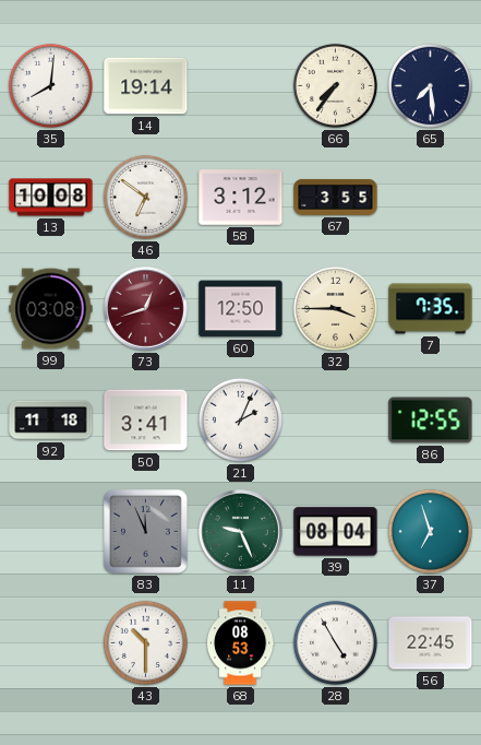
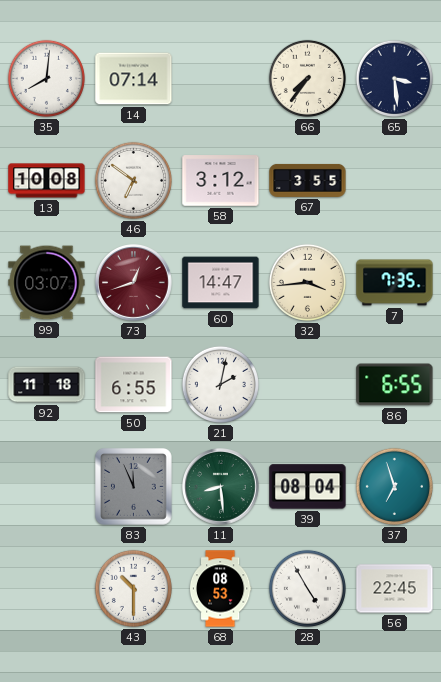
14: 19:14 -> 07:14
65: 7:29 -> 3:29
99: 03:08 -> 03:07
60: 12:50 -> 14:47
32: 3:45 -> 3:44
50: 3:41 -> 6:55
21: 2:04 -> 2:02
86: 12:55 -> 6:55
11: 9:26 -> 8:29
